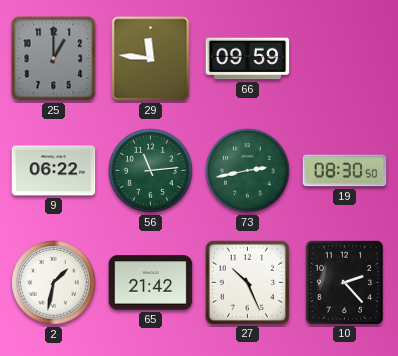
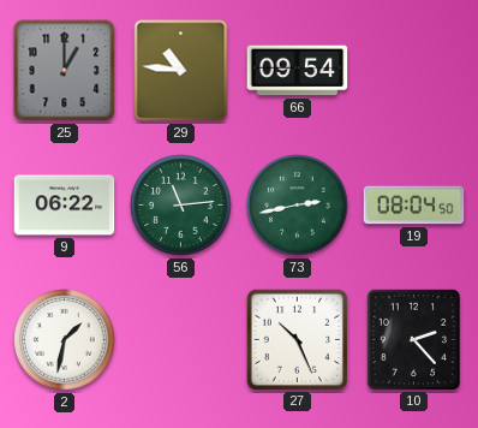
29: 11:46 -> 10:46
66: 09:59 -> 09:54
19: 08:30 -> 08:04
65: 21:42 -> none
